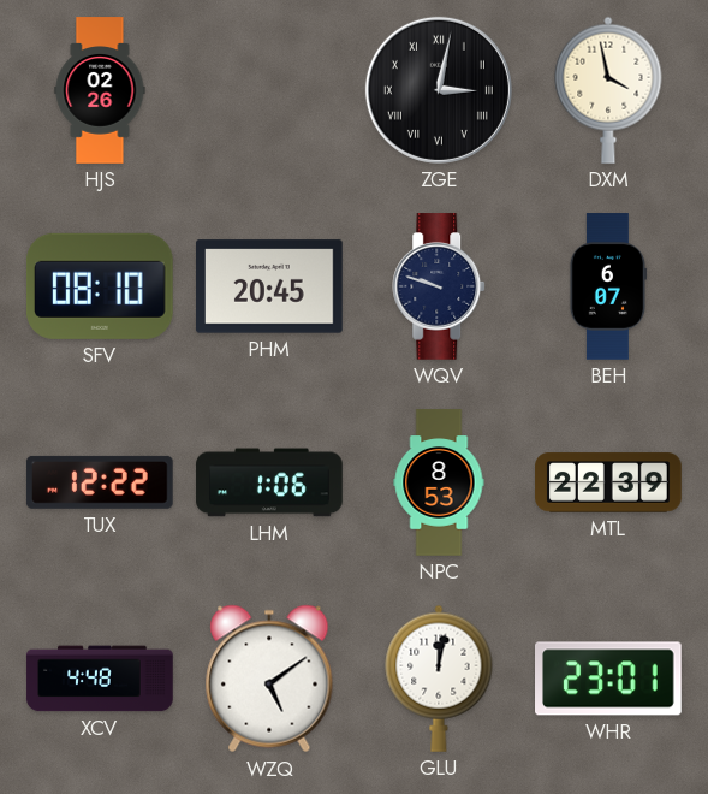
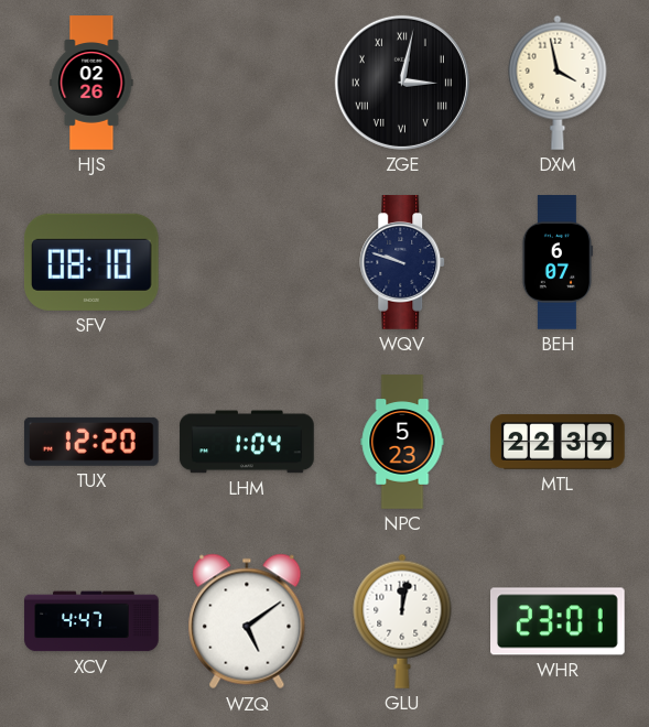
PHM: 20:45 -> none
TUX: 12:22 -> 12:20
LHM: 1:06 -> 1:04
NPC: 8:53 -> 5:23
XCV: 4:48 -> 4:47
